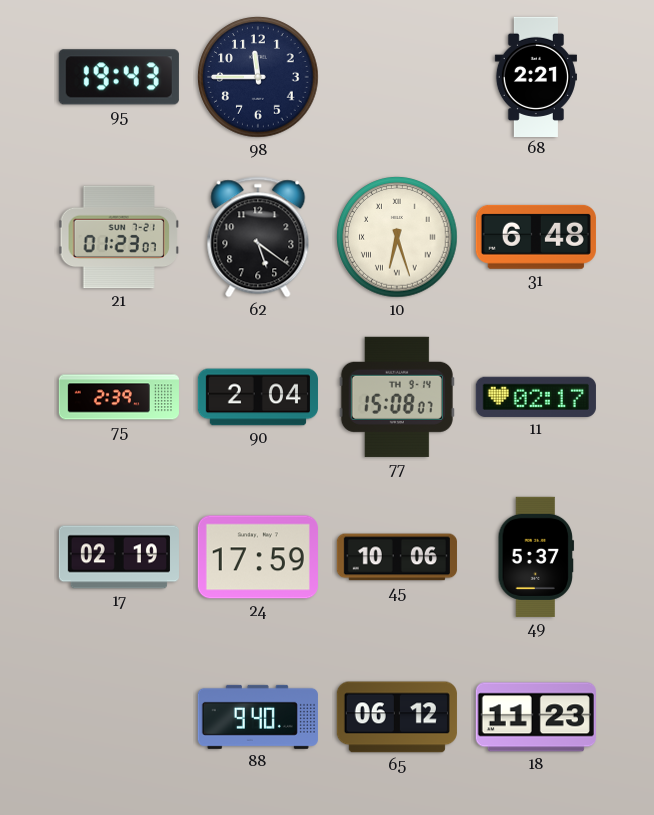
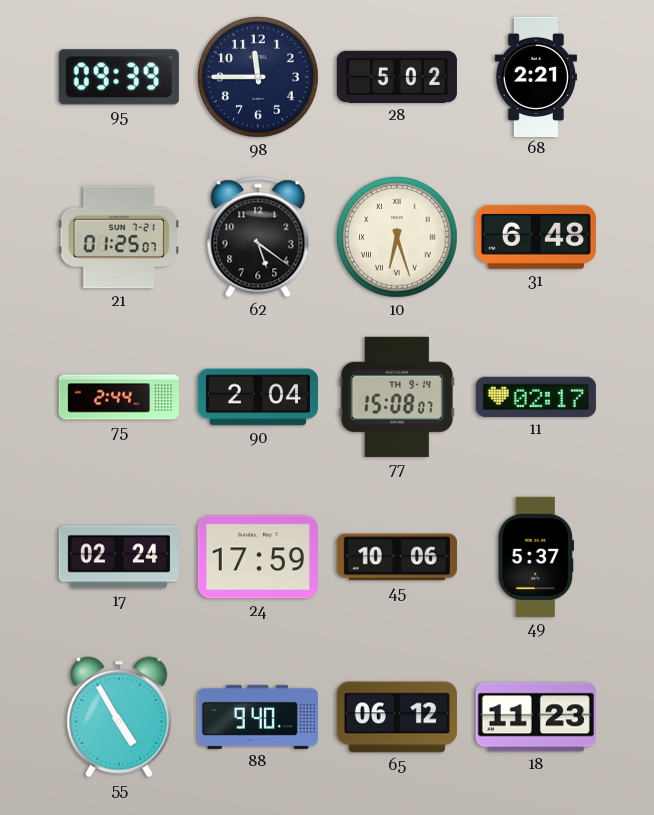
95: 19:43 -> 09:39
28: none -> 5:02
21: 01:23 -> 01:25
75: 2:39 -> 2:44
17: 02:19 -> 02:24
55: none -> 4:55
